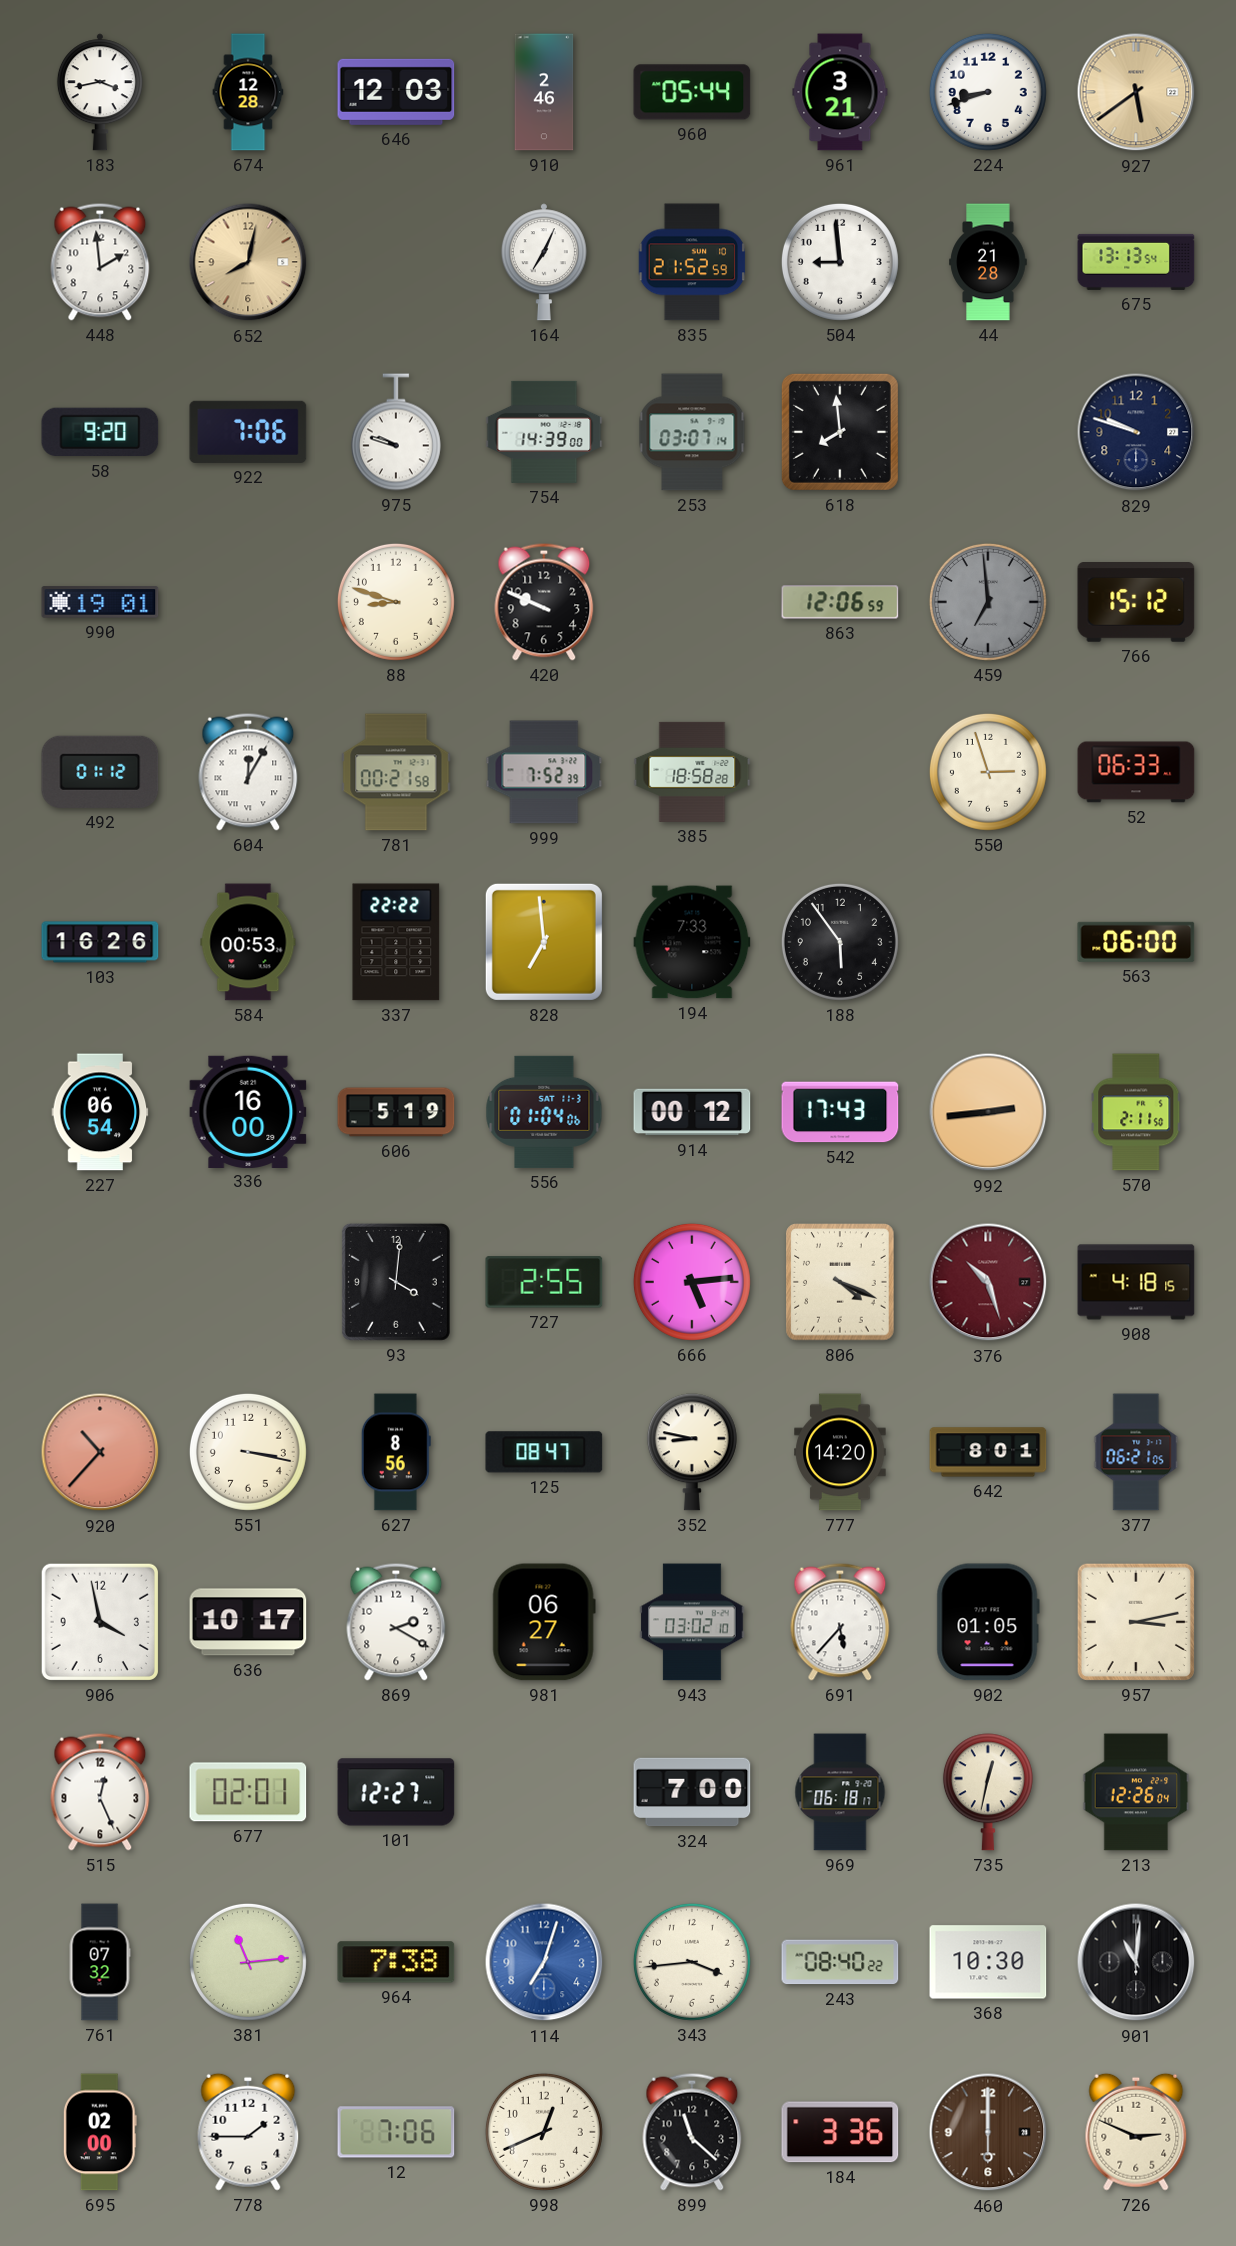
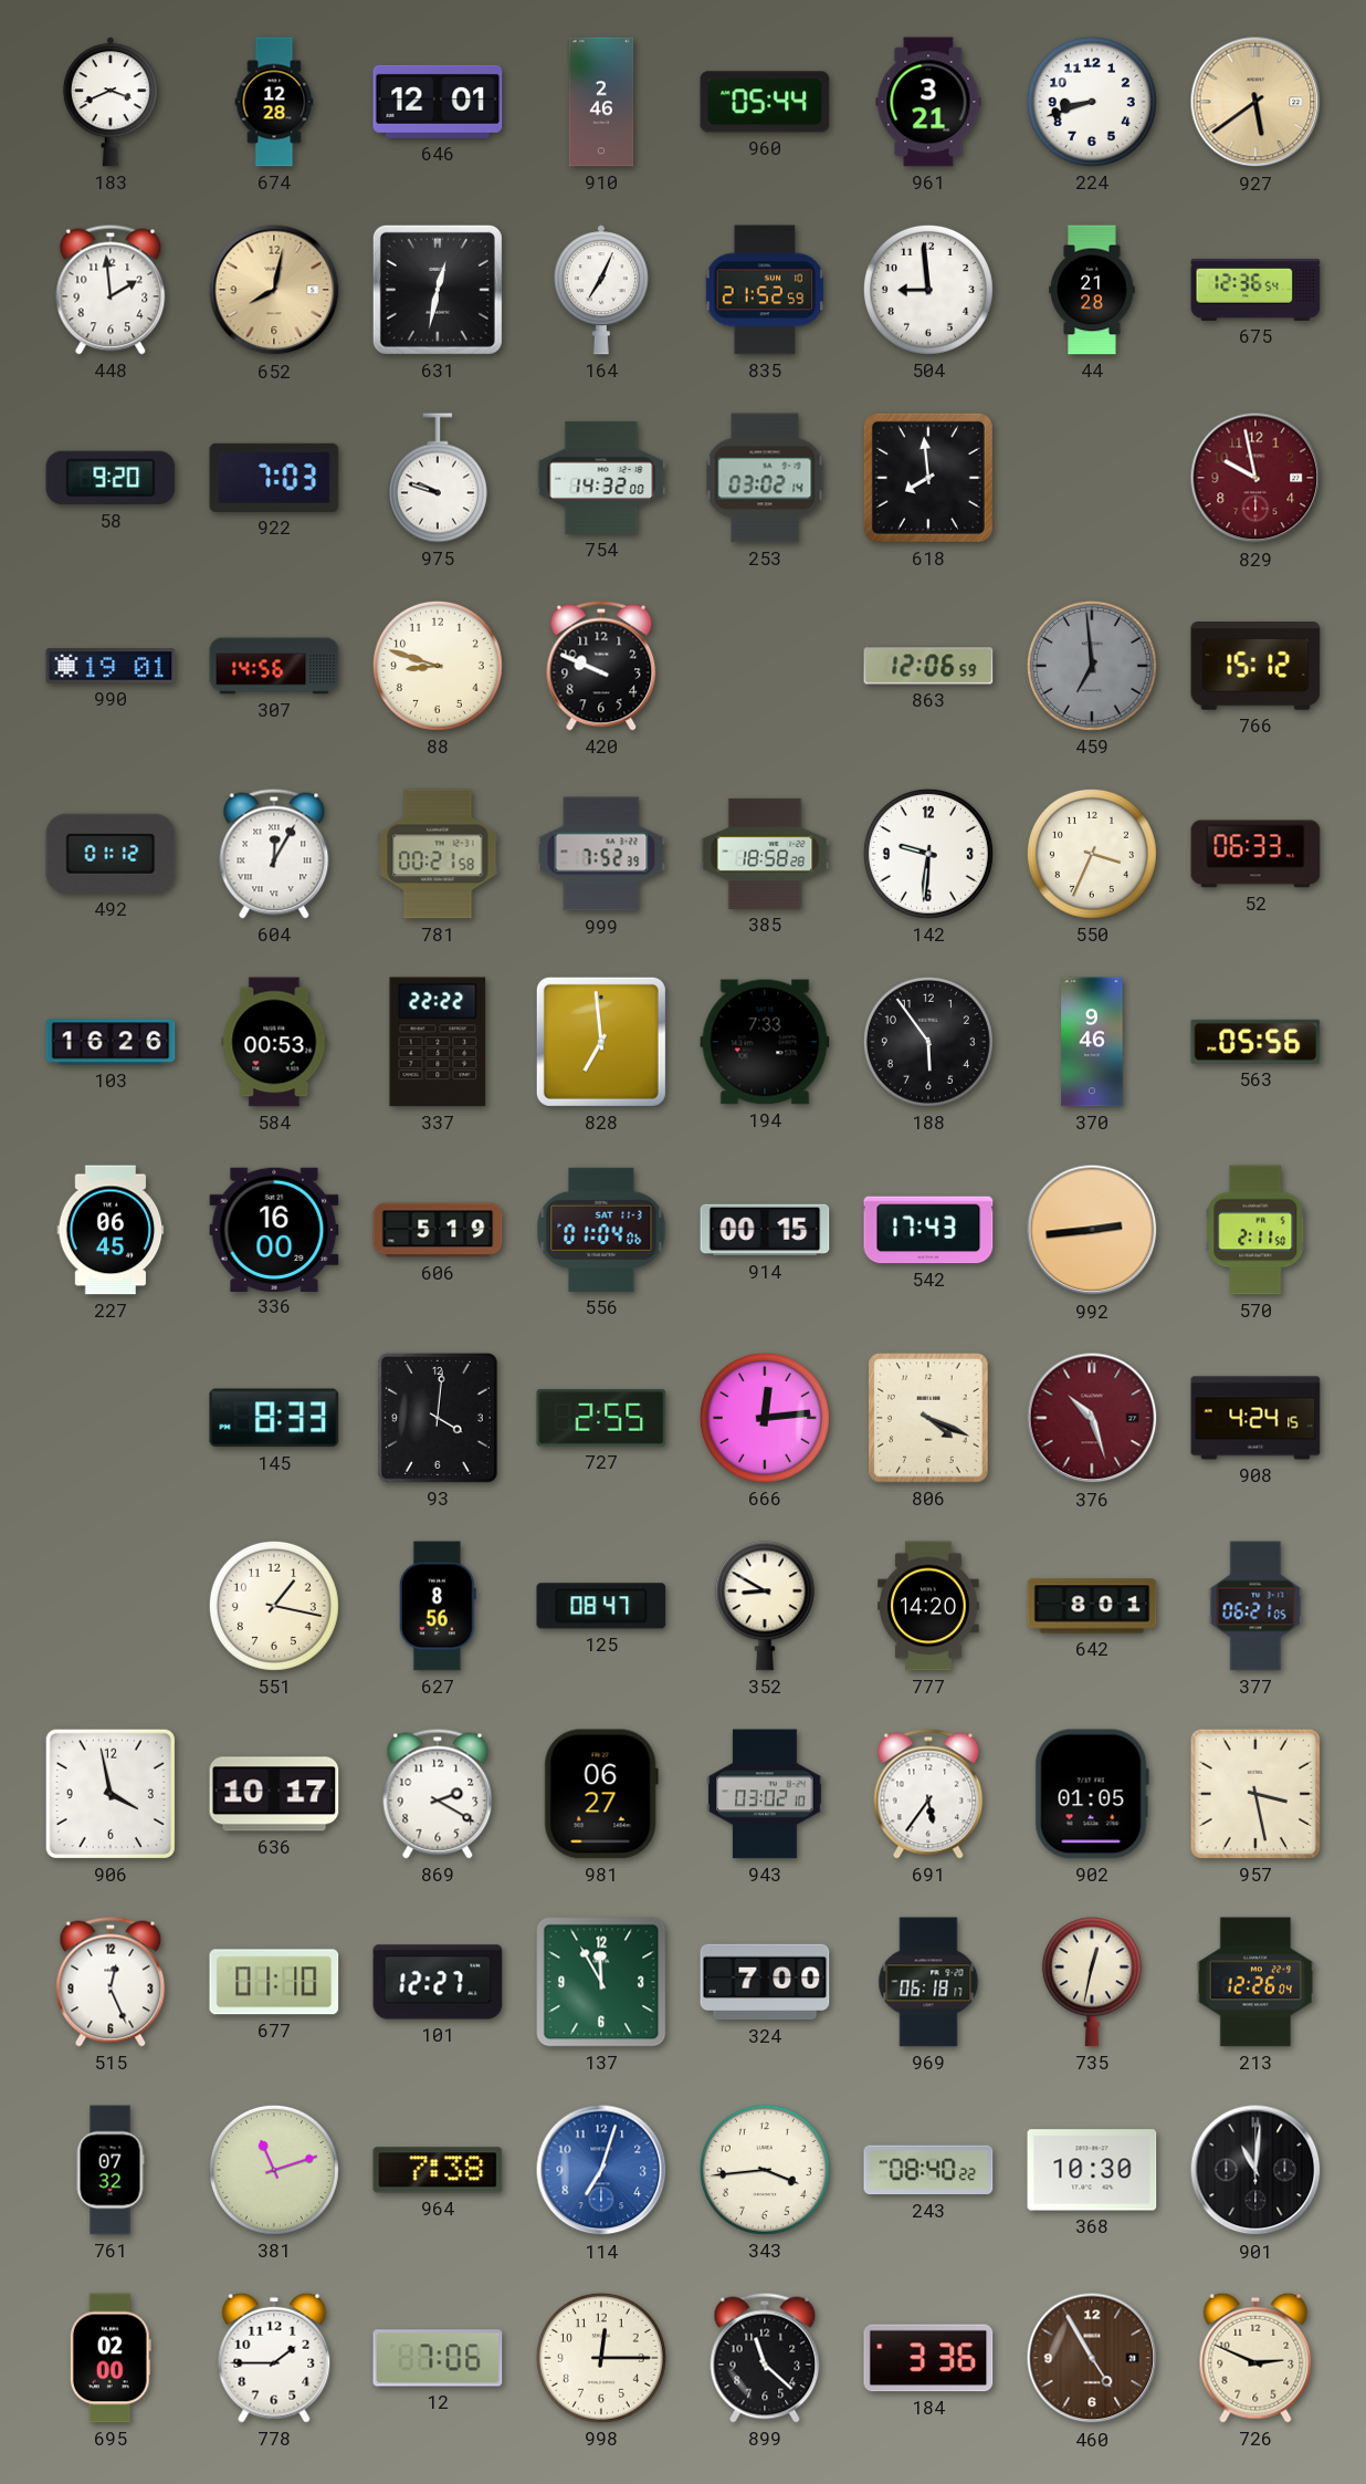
183: 3:43 -> 3:41
646: 12:03 -> 12:01
631: none -> 12:32
675: 13:13 -> 12:36
922: 7:06 -> 7:03
754: 14:39 -> 14:32
253: 03:07 -> 03:02
829: 9:48 -> 9:58
829 dial: navy -> burgundy
307: none -> 14:56
142: none -> 9:31
550: 2:57 -> 3:34
370: none -> 9:46
563: 06:00 -> 05:56
227: 06:54 -> 06:45
914: 00:12 -> 00:15
145: none -> 8:33
666: 5:14 -> 12:14
908: 4:18 -> 4:24
920: 10:37 -> none
551: 3:17 -> 1:17
352: 8:47 -> 8:50
691: 5:37 -> 5:36
957: 3:13 -> 3:28
677: 02:01 -> 01:10
137: none -> 11:55
381: 11:14 -> 11:12
998: 12:41 -> 12:15
460: 6:00 -> 4:55
